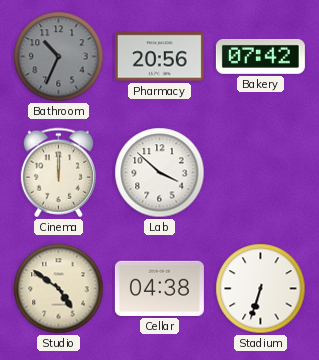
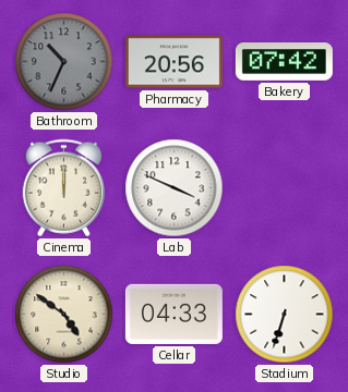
Lab: 3:52 -> 3:49
Cellar: 04:38 -> 04:33
